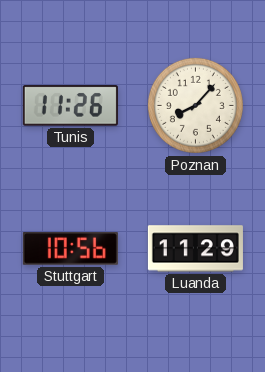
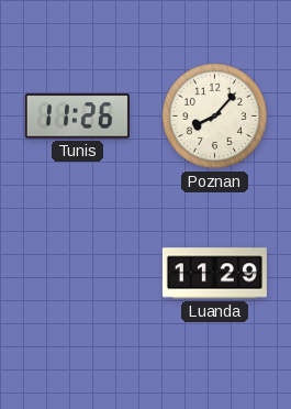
Stuttgart: 10:56 -> none
